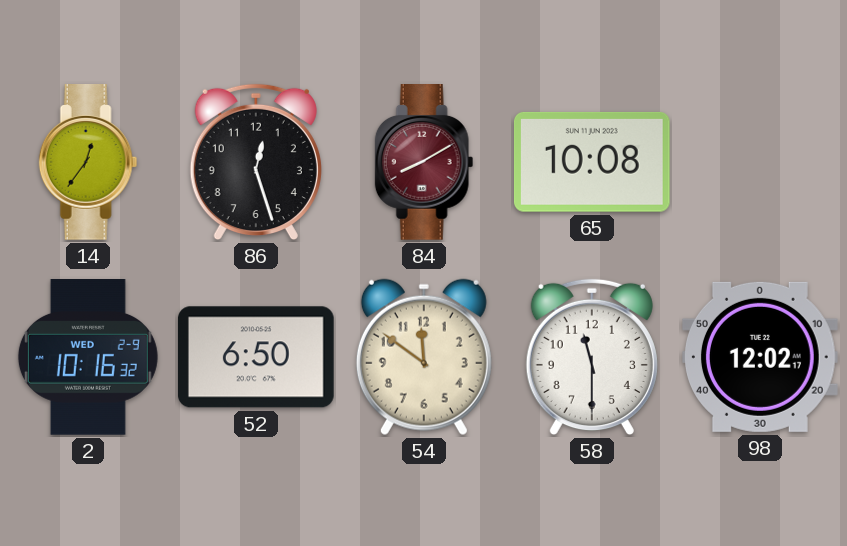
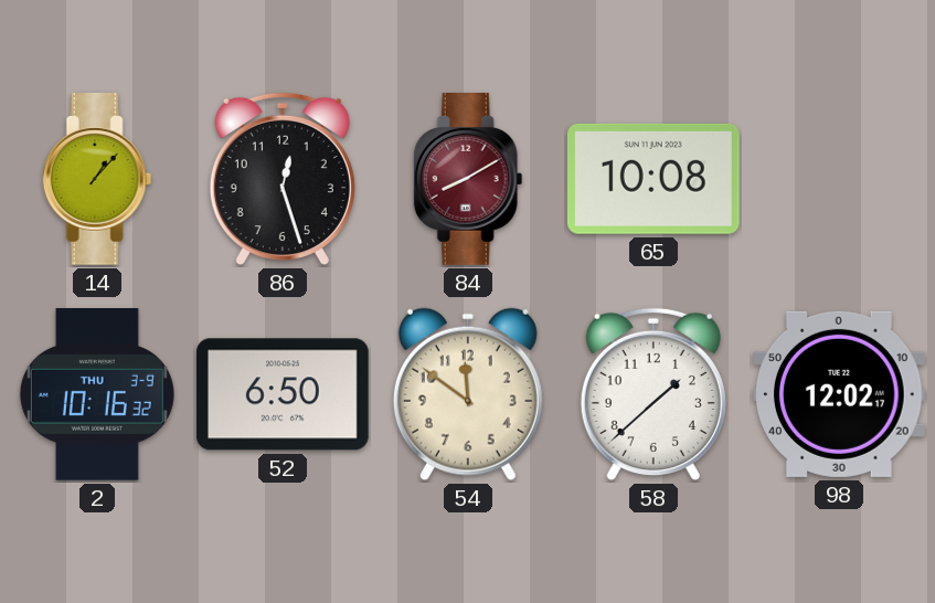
14: 12:36 -> 1:07
2 date: WED 2-9 -> THU 3-9
58: 11:30 -> 1:38
